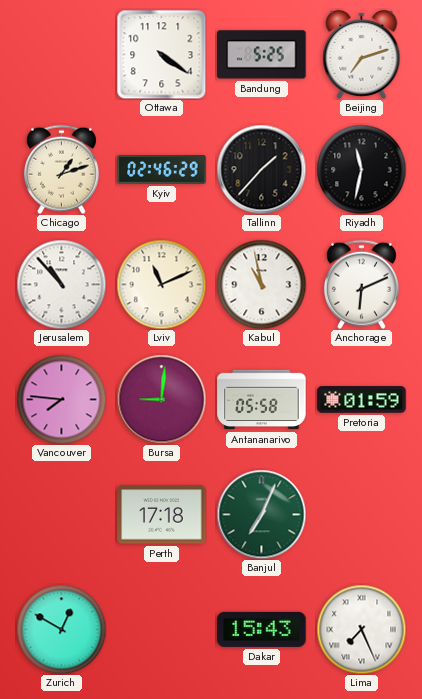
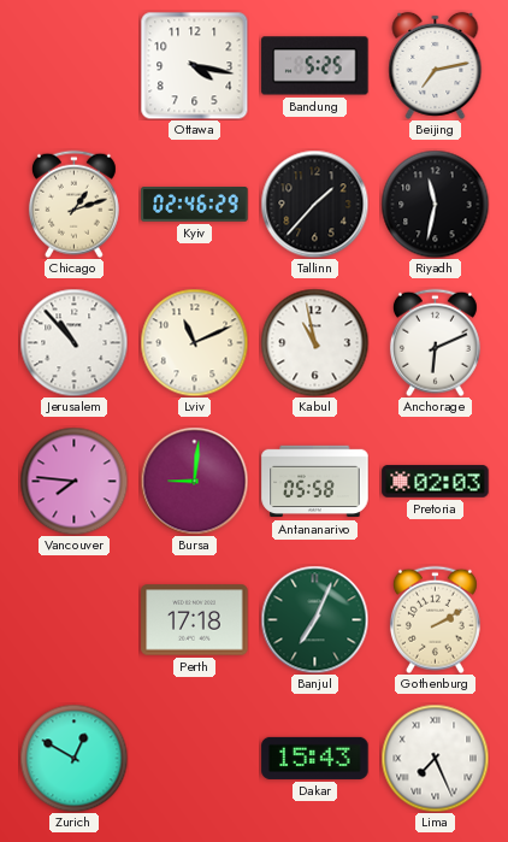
Ottawa: 4:21 -> 4:17
Beijing: 7:12 -> 7:13
Pretoria: 01:59 -> 02:03
Gothenburg: none -> 2:10
